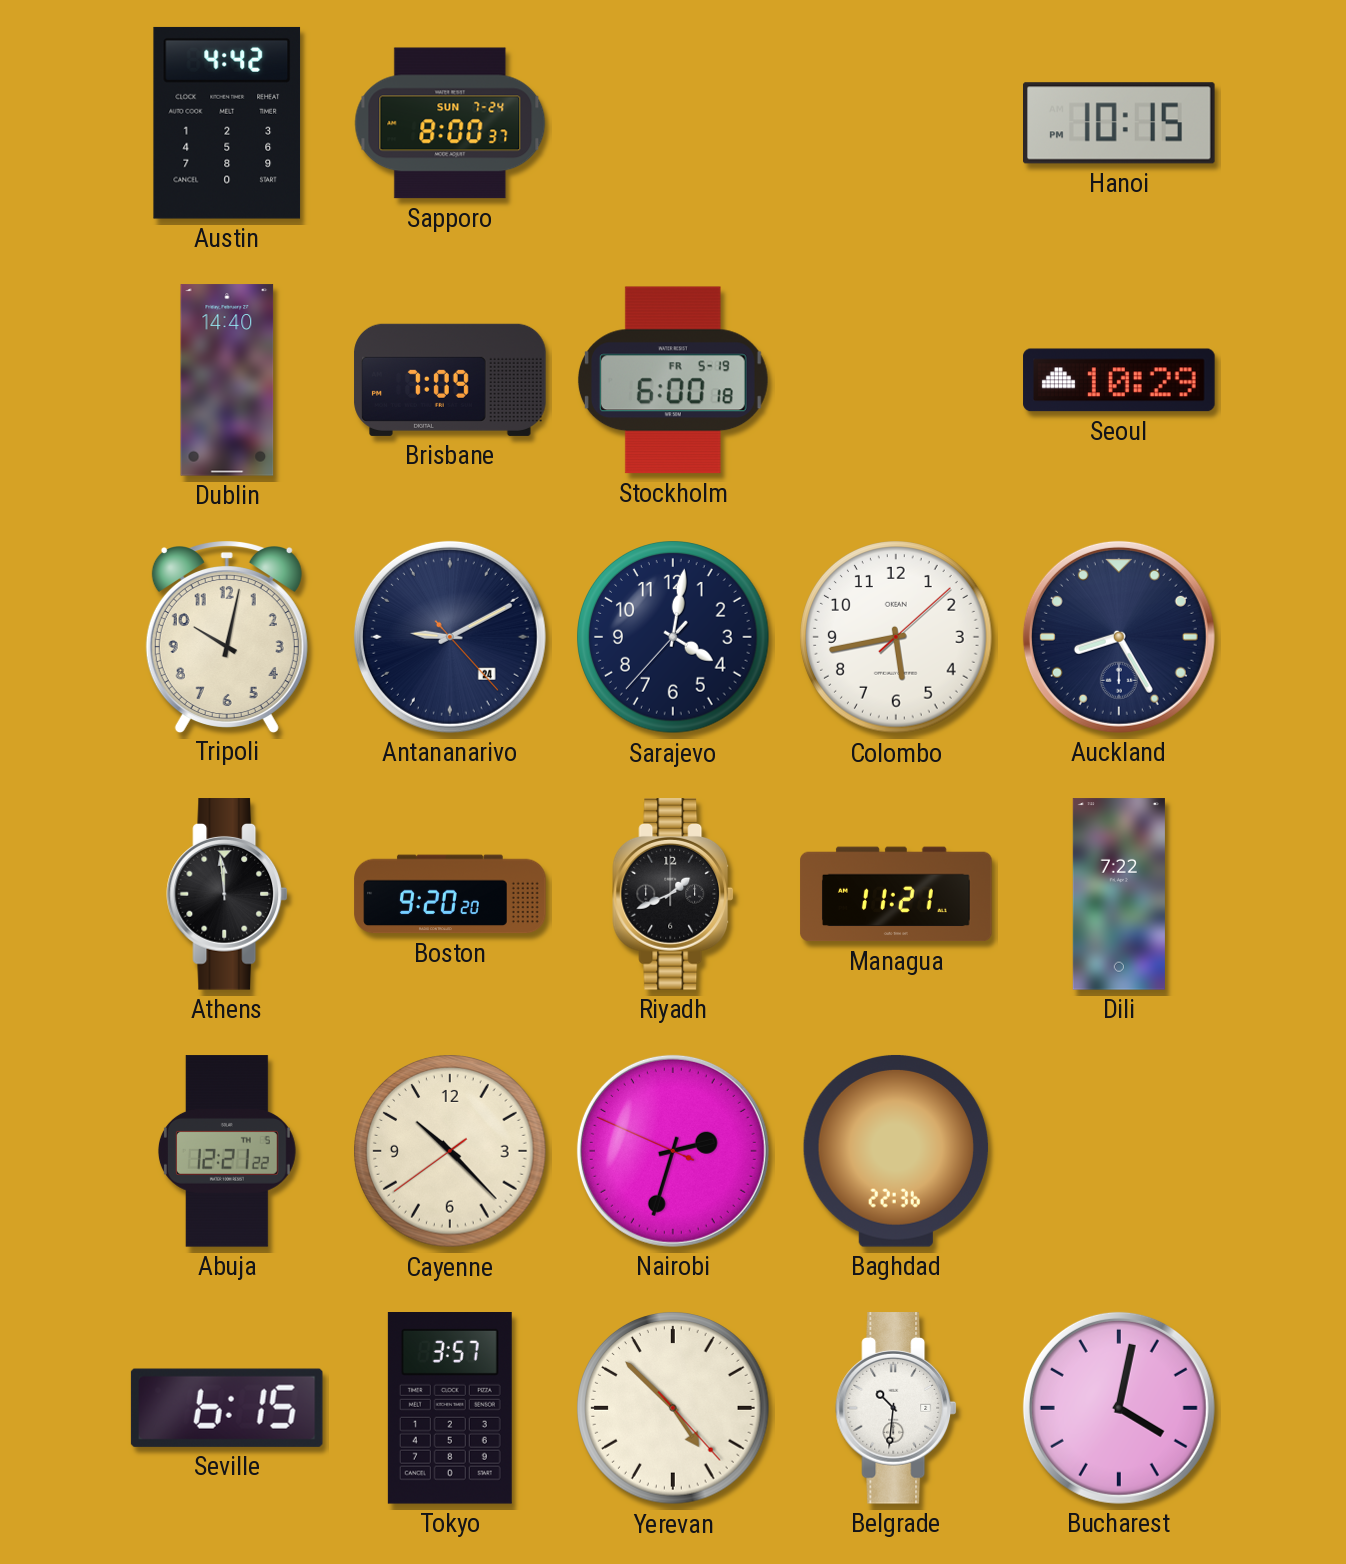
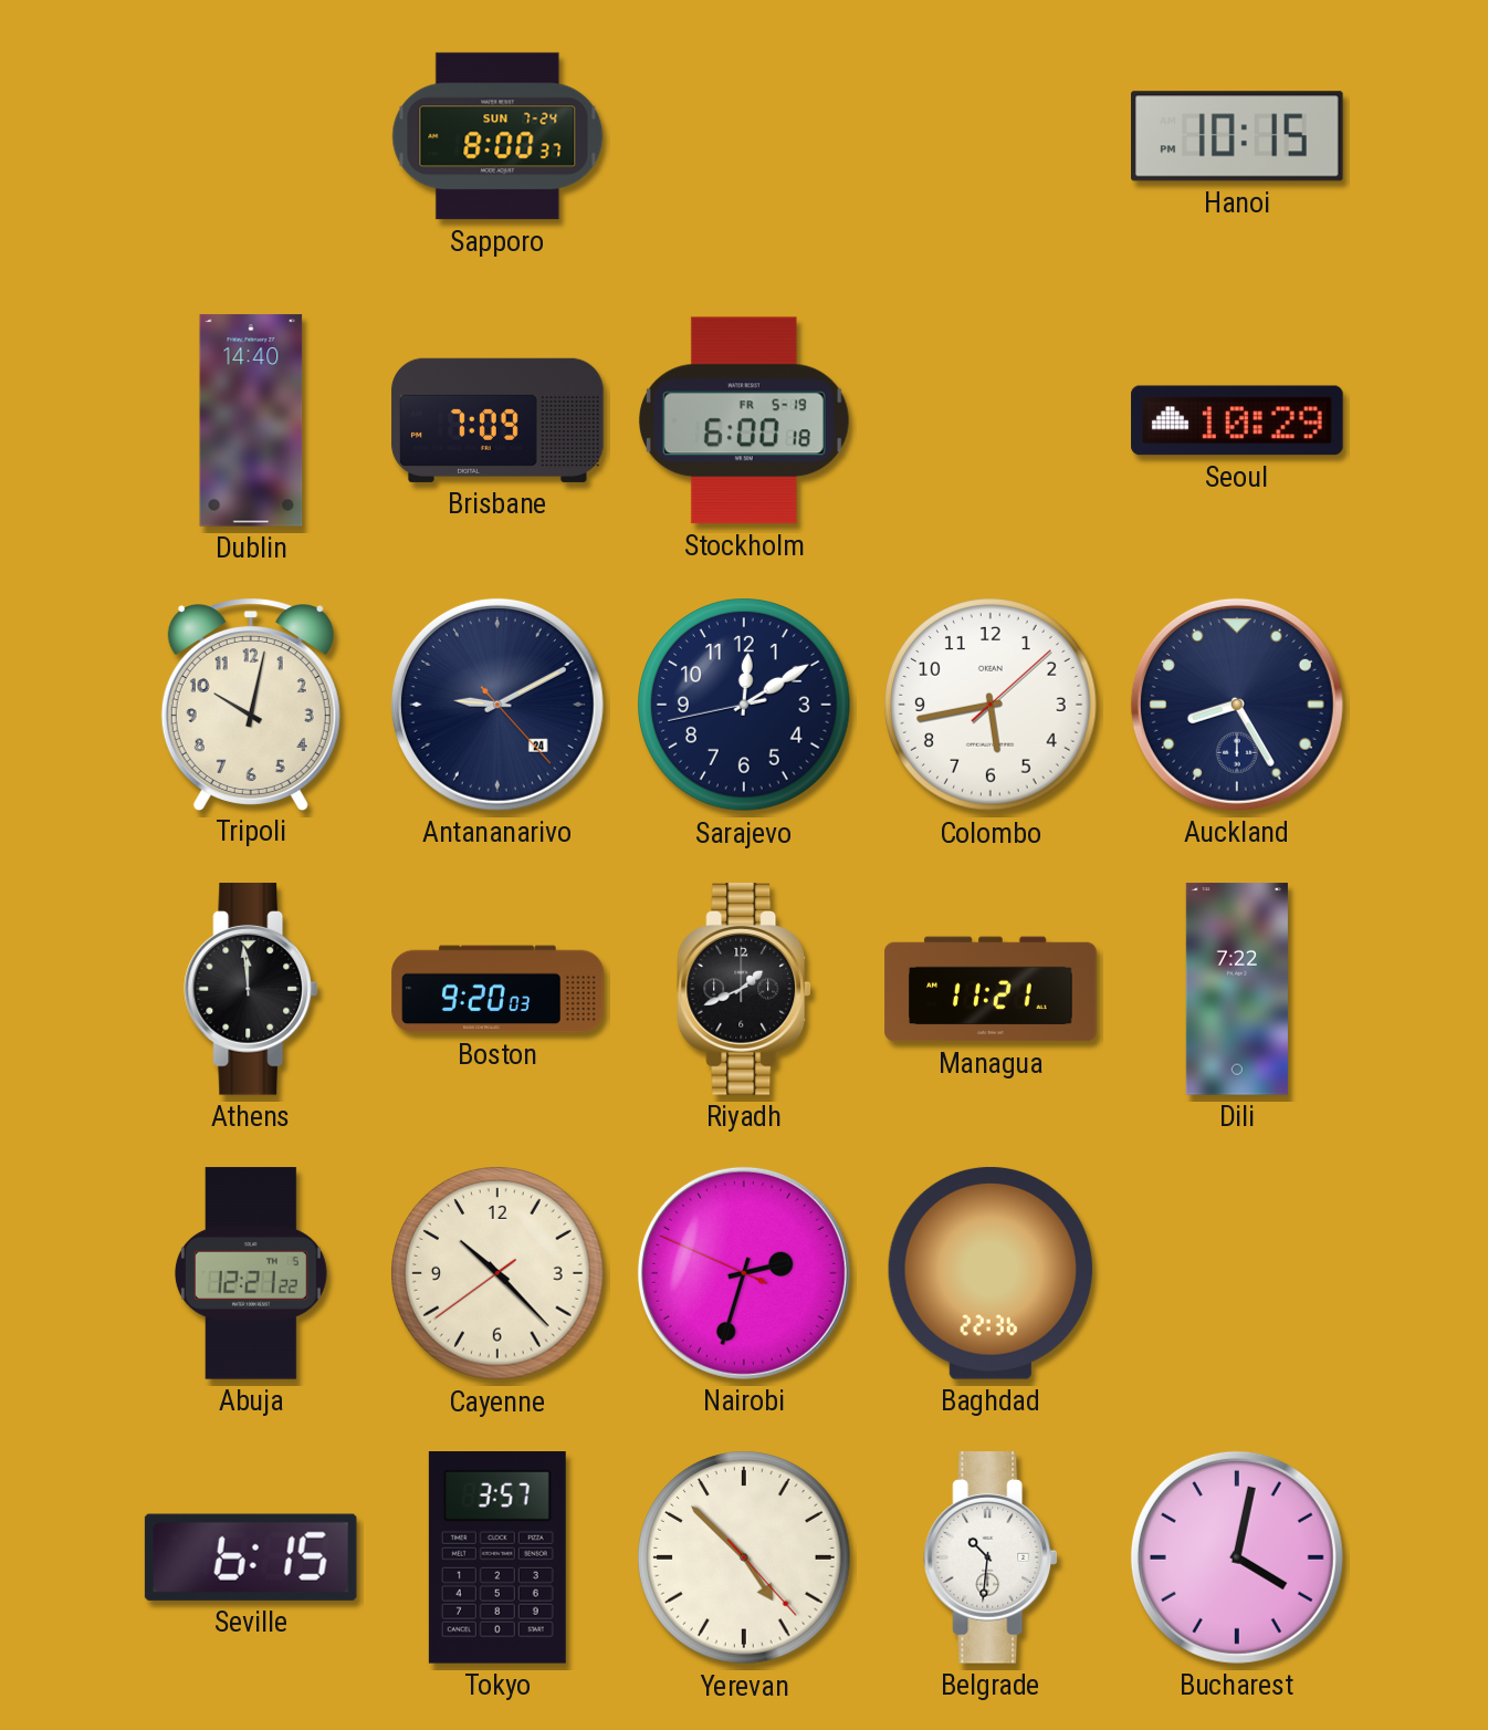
Austin: 4:42 -> none
Sarajevo: 4:01 -> 12:09
Boston: 9:20:20 -> 9:20:03
